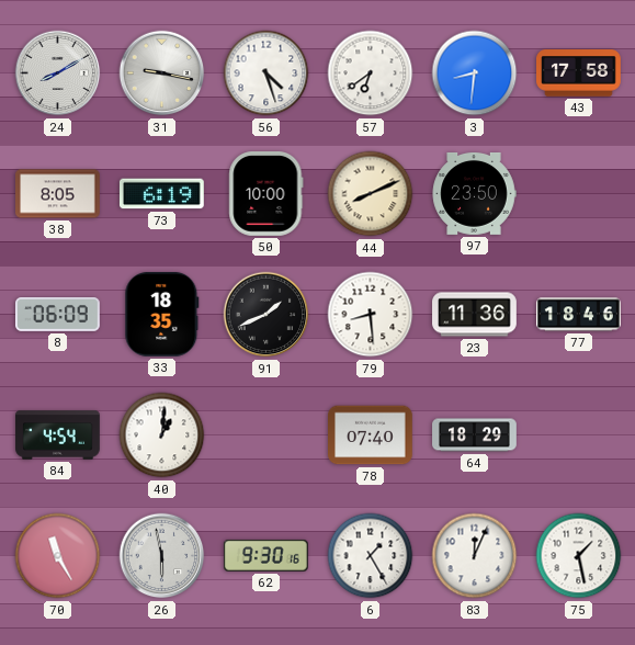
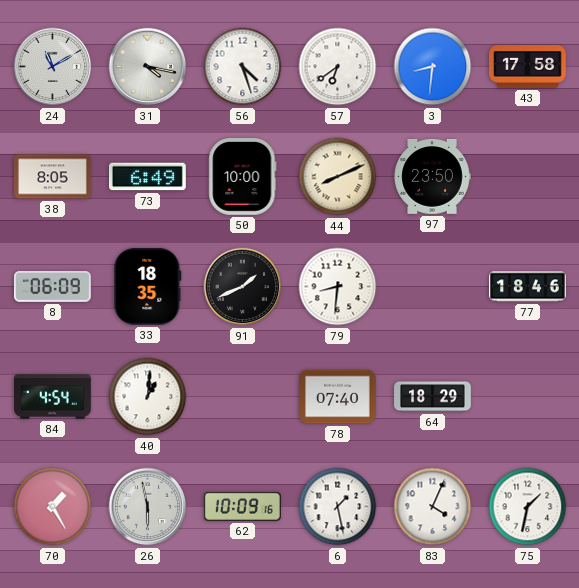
24: 8:10 -> 11:10
31: 9:17 -> 4:17
73: 6:19 -> 6:49
79: 8:29 -> 8:31
23: 11:36 -> none
70: 11:25 -> 1:25
62: 9:30 -> 10:09
6: 1:25 -> 1:28
83: 12:04 -> 4:04
75: 1:28 -> 1:32
